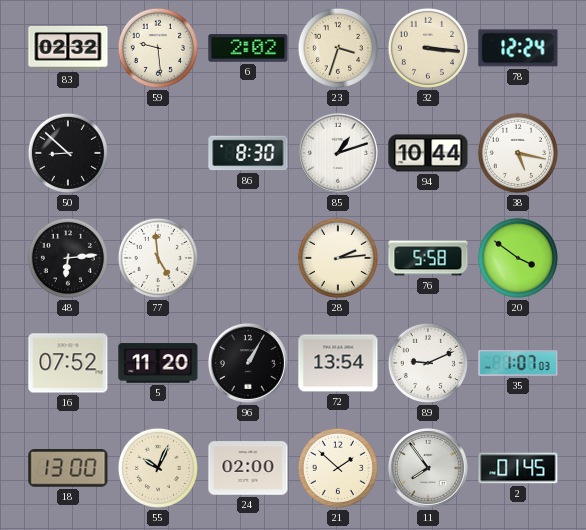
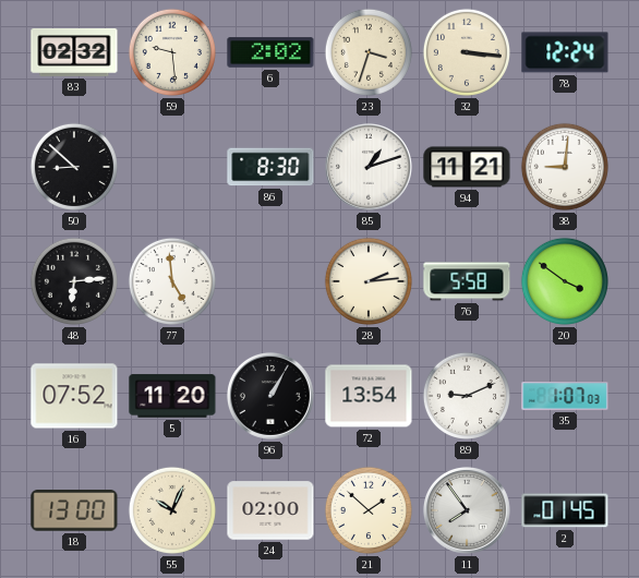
94: 10:44 -> 11:21
38: 5:17 -> 9:01
